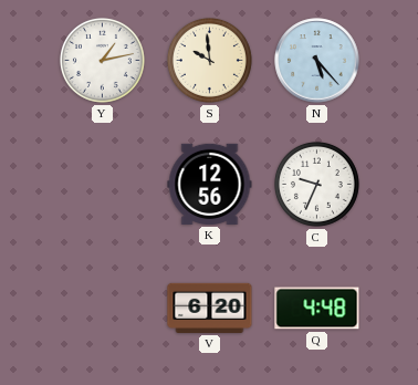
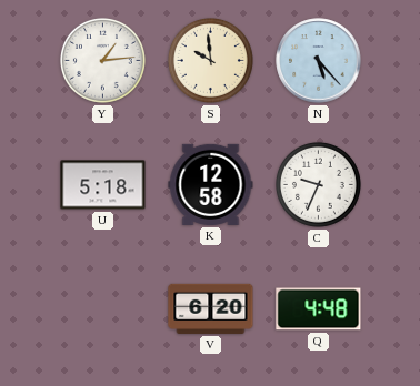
Y: 1:13 -> 1:14
U: none -> 5:18
K: 12:56 -> 12:58
